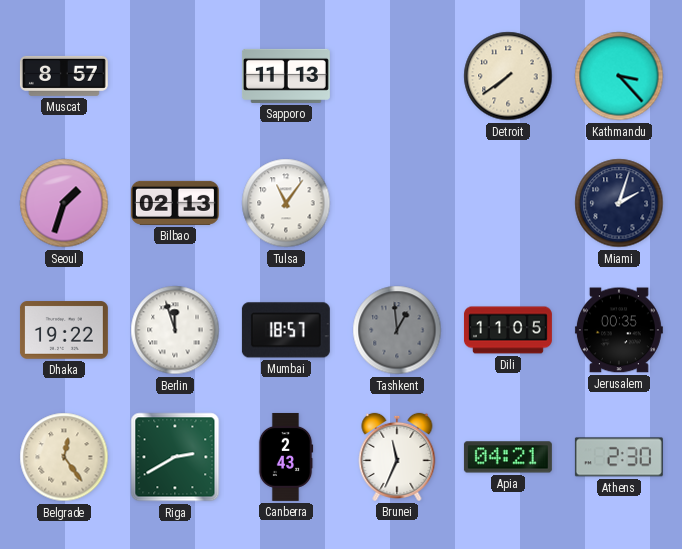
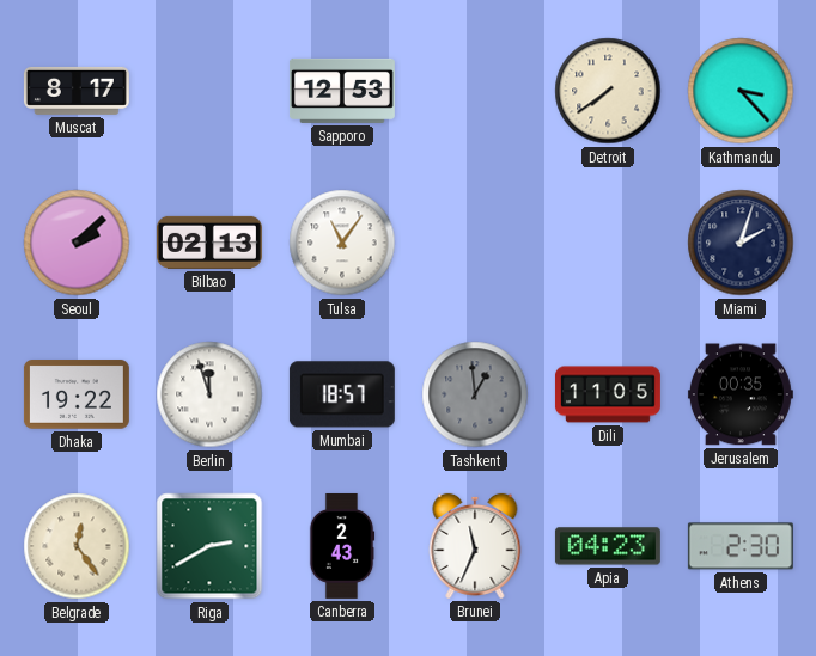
Muscat: 8:57 -> 8:17
Sapporo: 11:13 -> 12:53
Seoul: 1:33 -> 2:08
Apia: 04:21 -> 04:23
